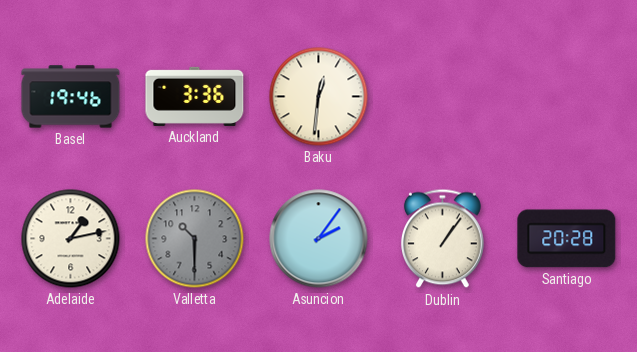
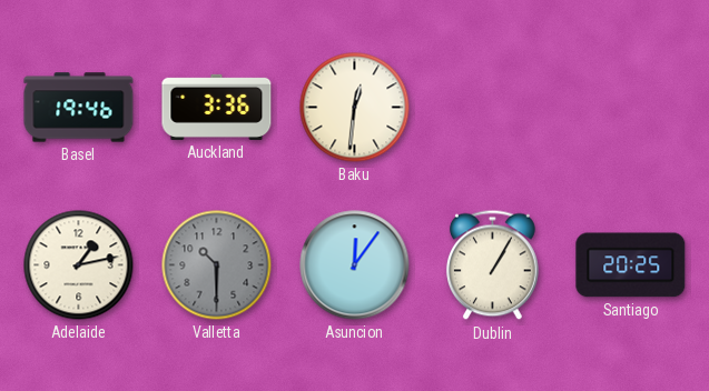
Asuncion: 2:06 -> 12:06
Dublin: 1:06 -> 1:05
Santiago: 20:28 -> 20:25
